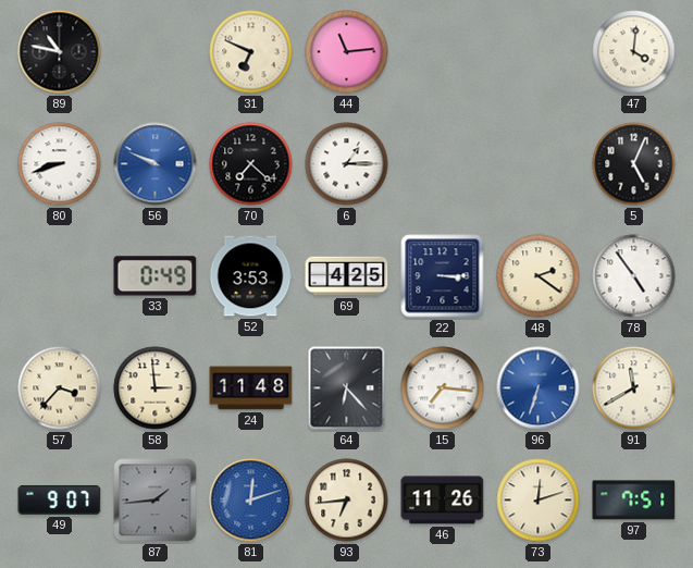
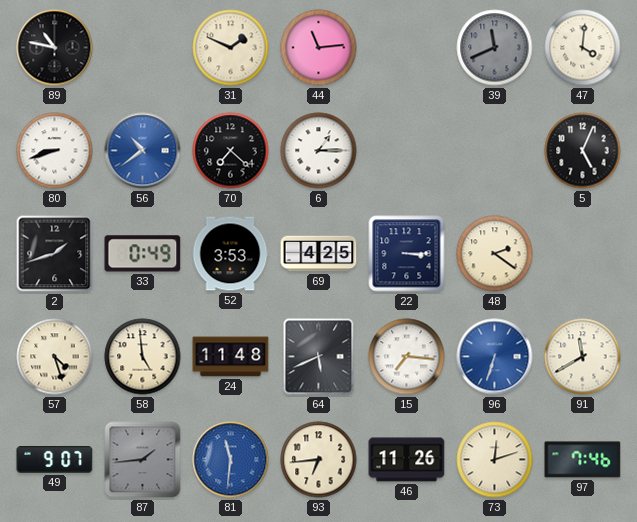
31: 6:49 -> 1:49
39: none -> 11:41
56: 9:49 -> 10:39
2: none -> 1:42
78: 4:54 -> none
57: 3:37 -> 4:27
58: 2:59 -> 4:59
64: 6:23 -> 5:41
81: 12:12 -> 11:31
97: 7:51 -> 7:46
